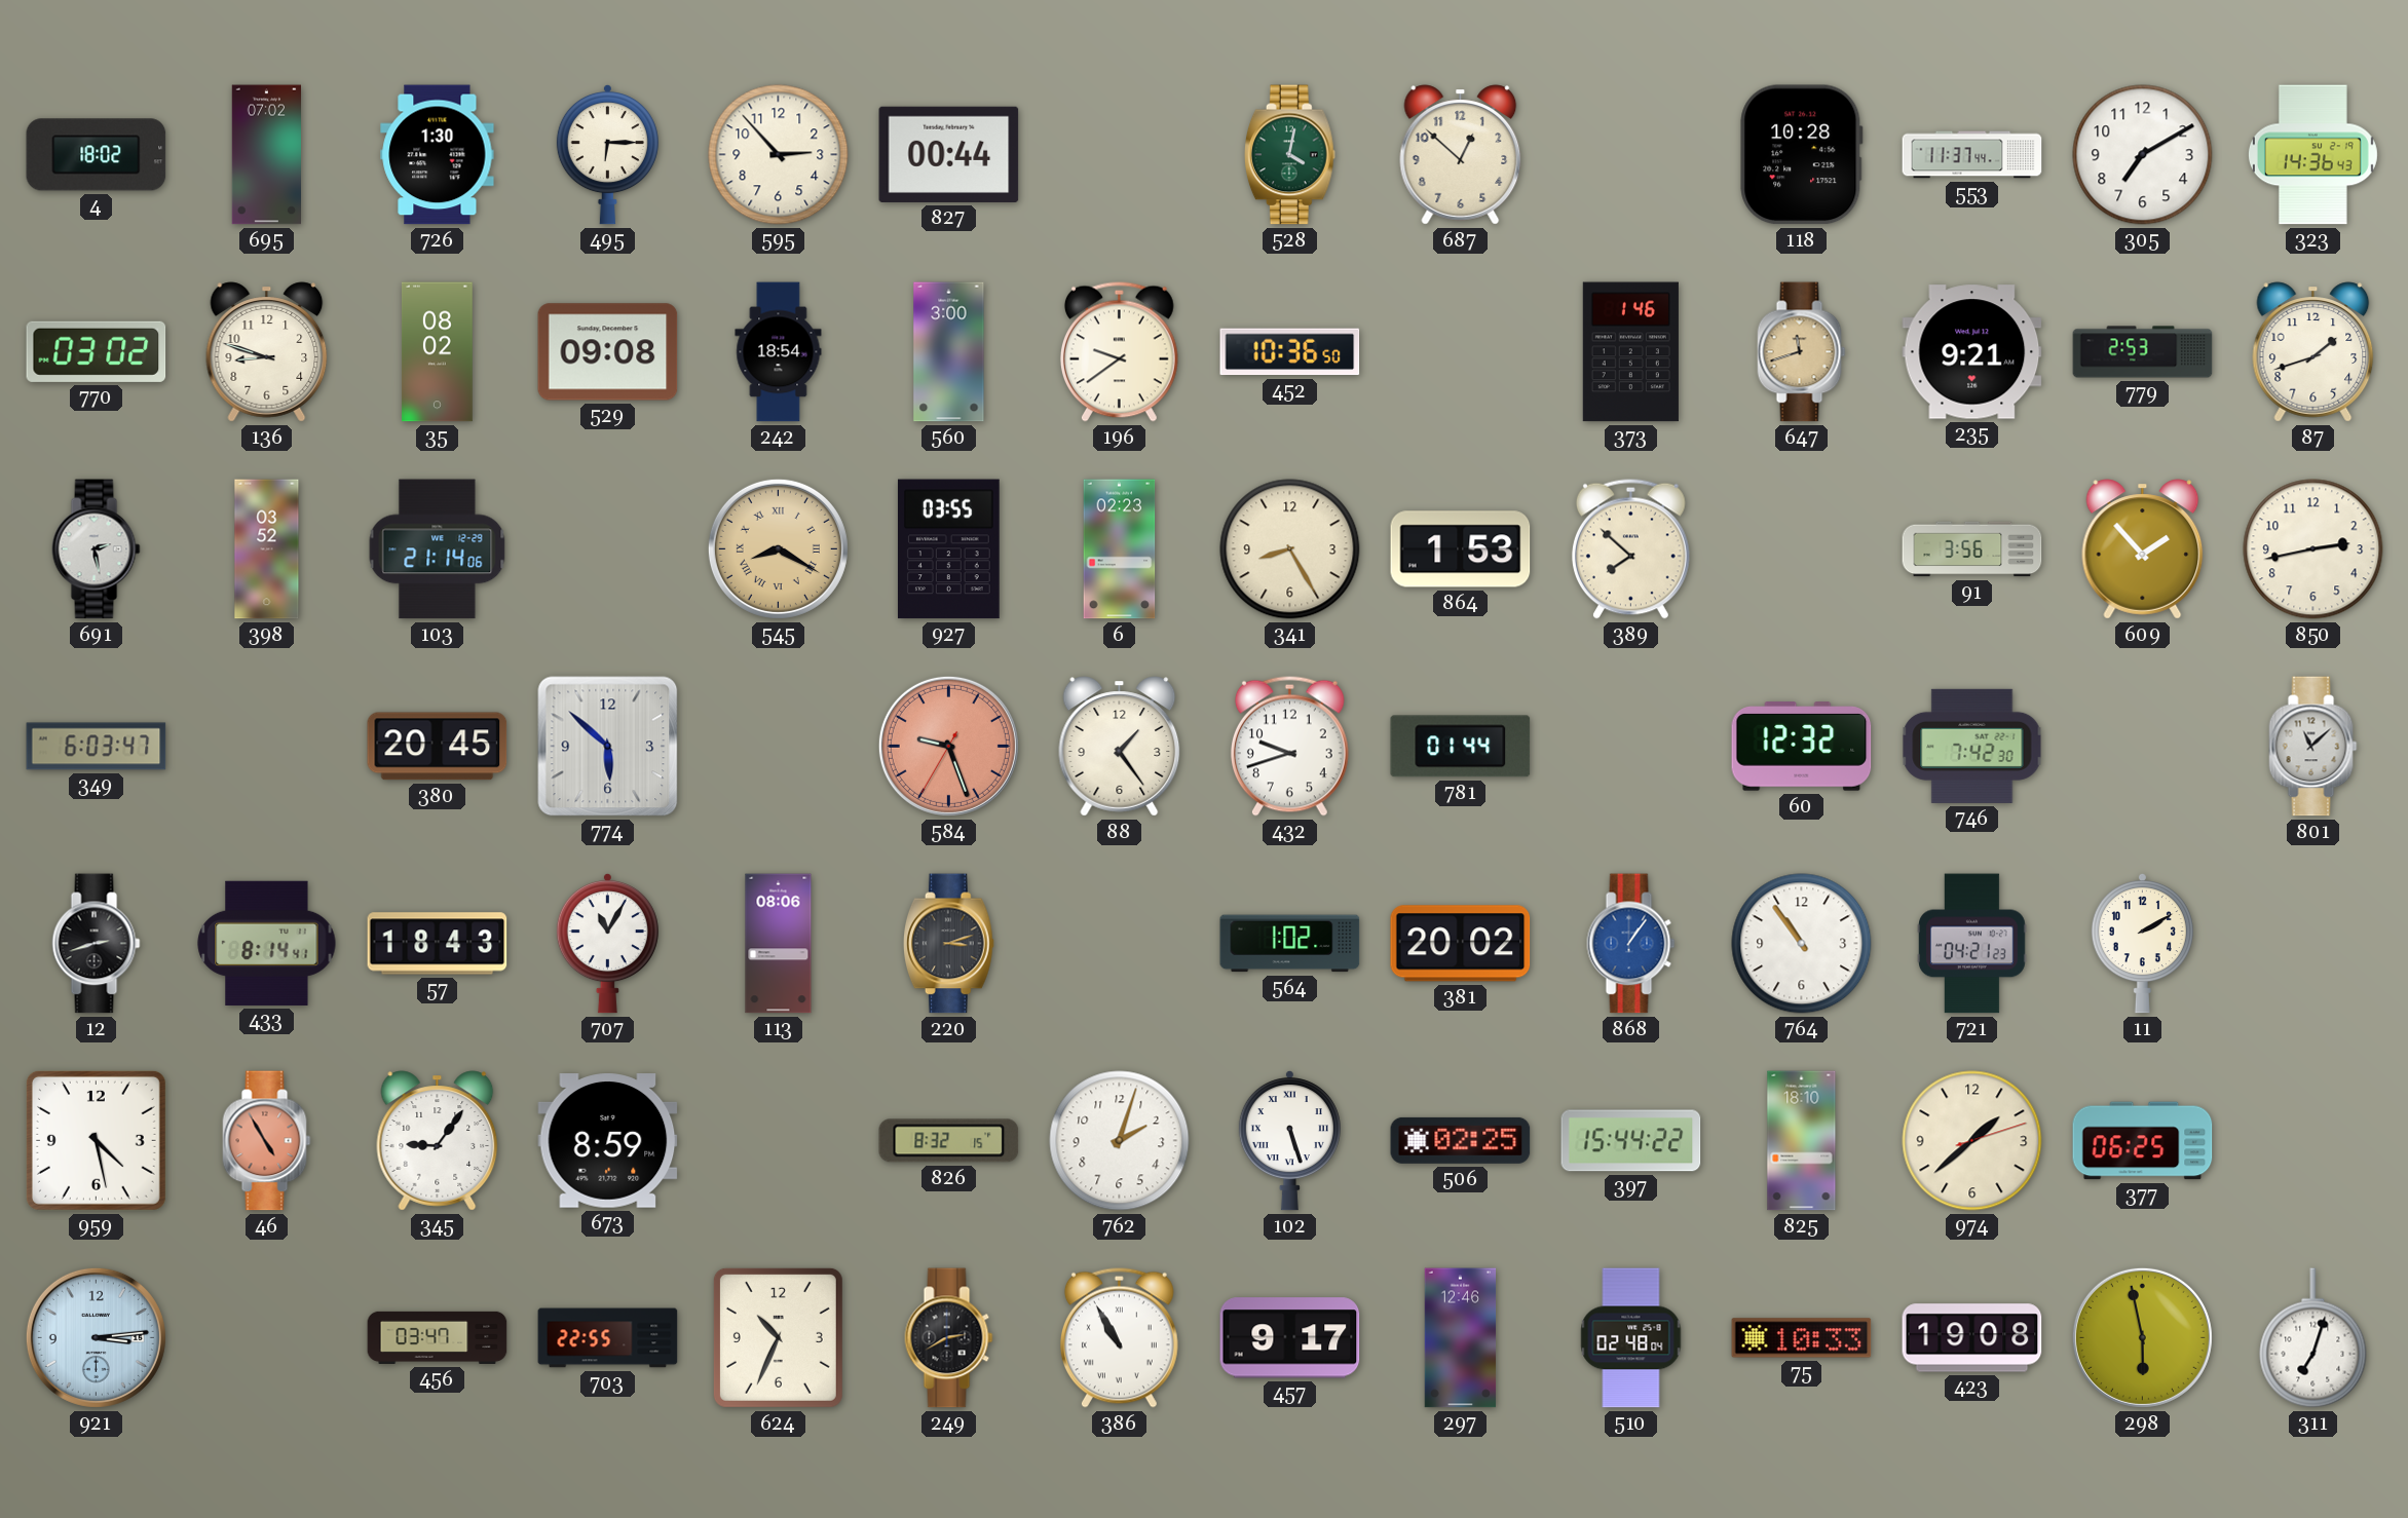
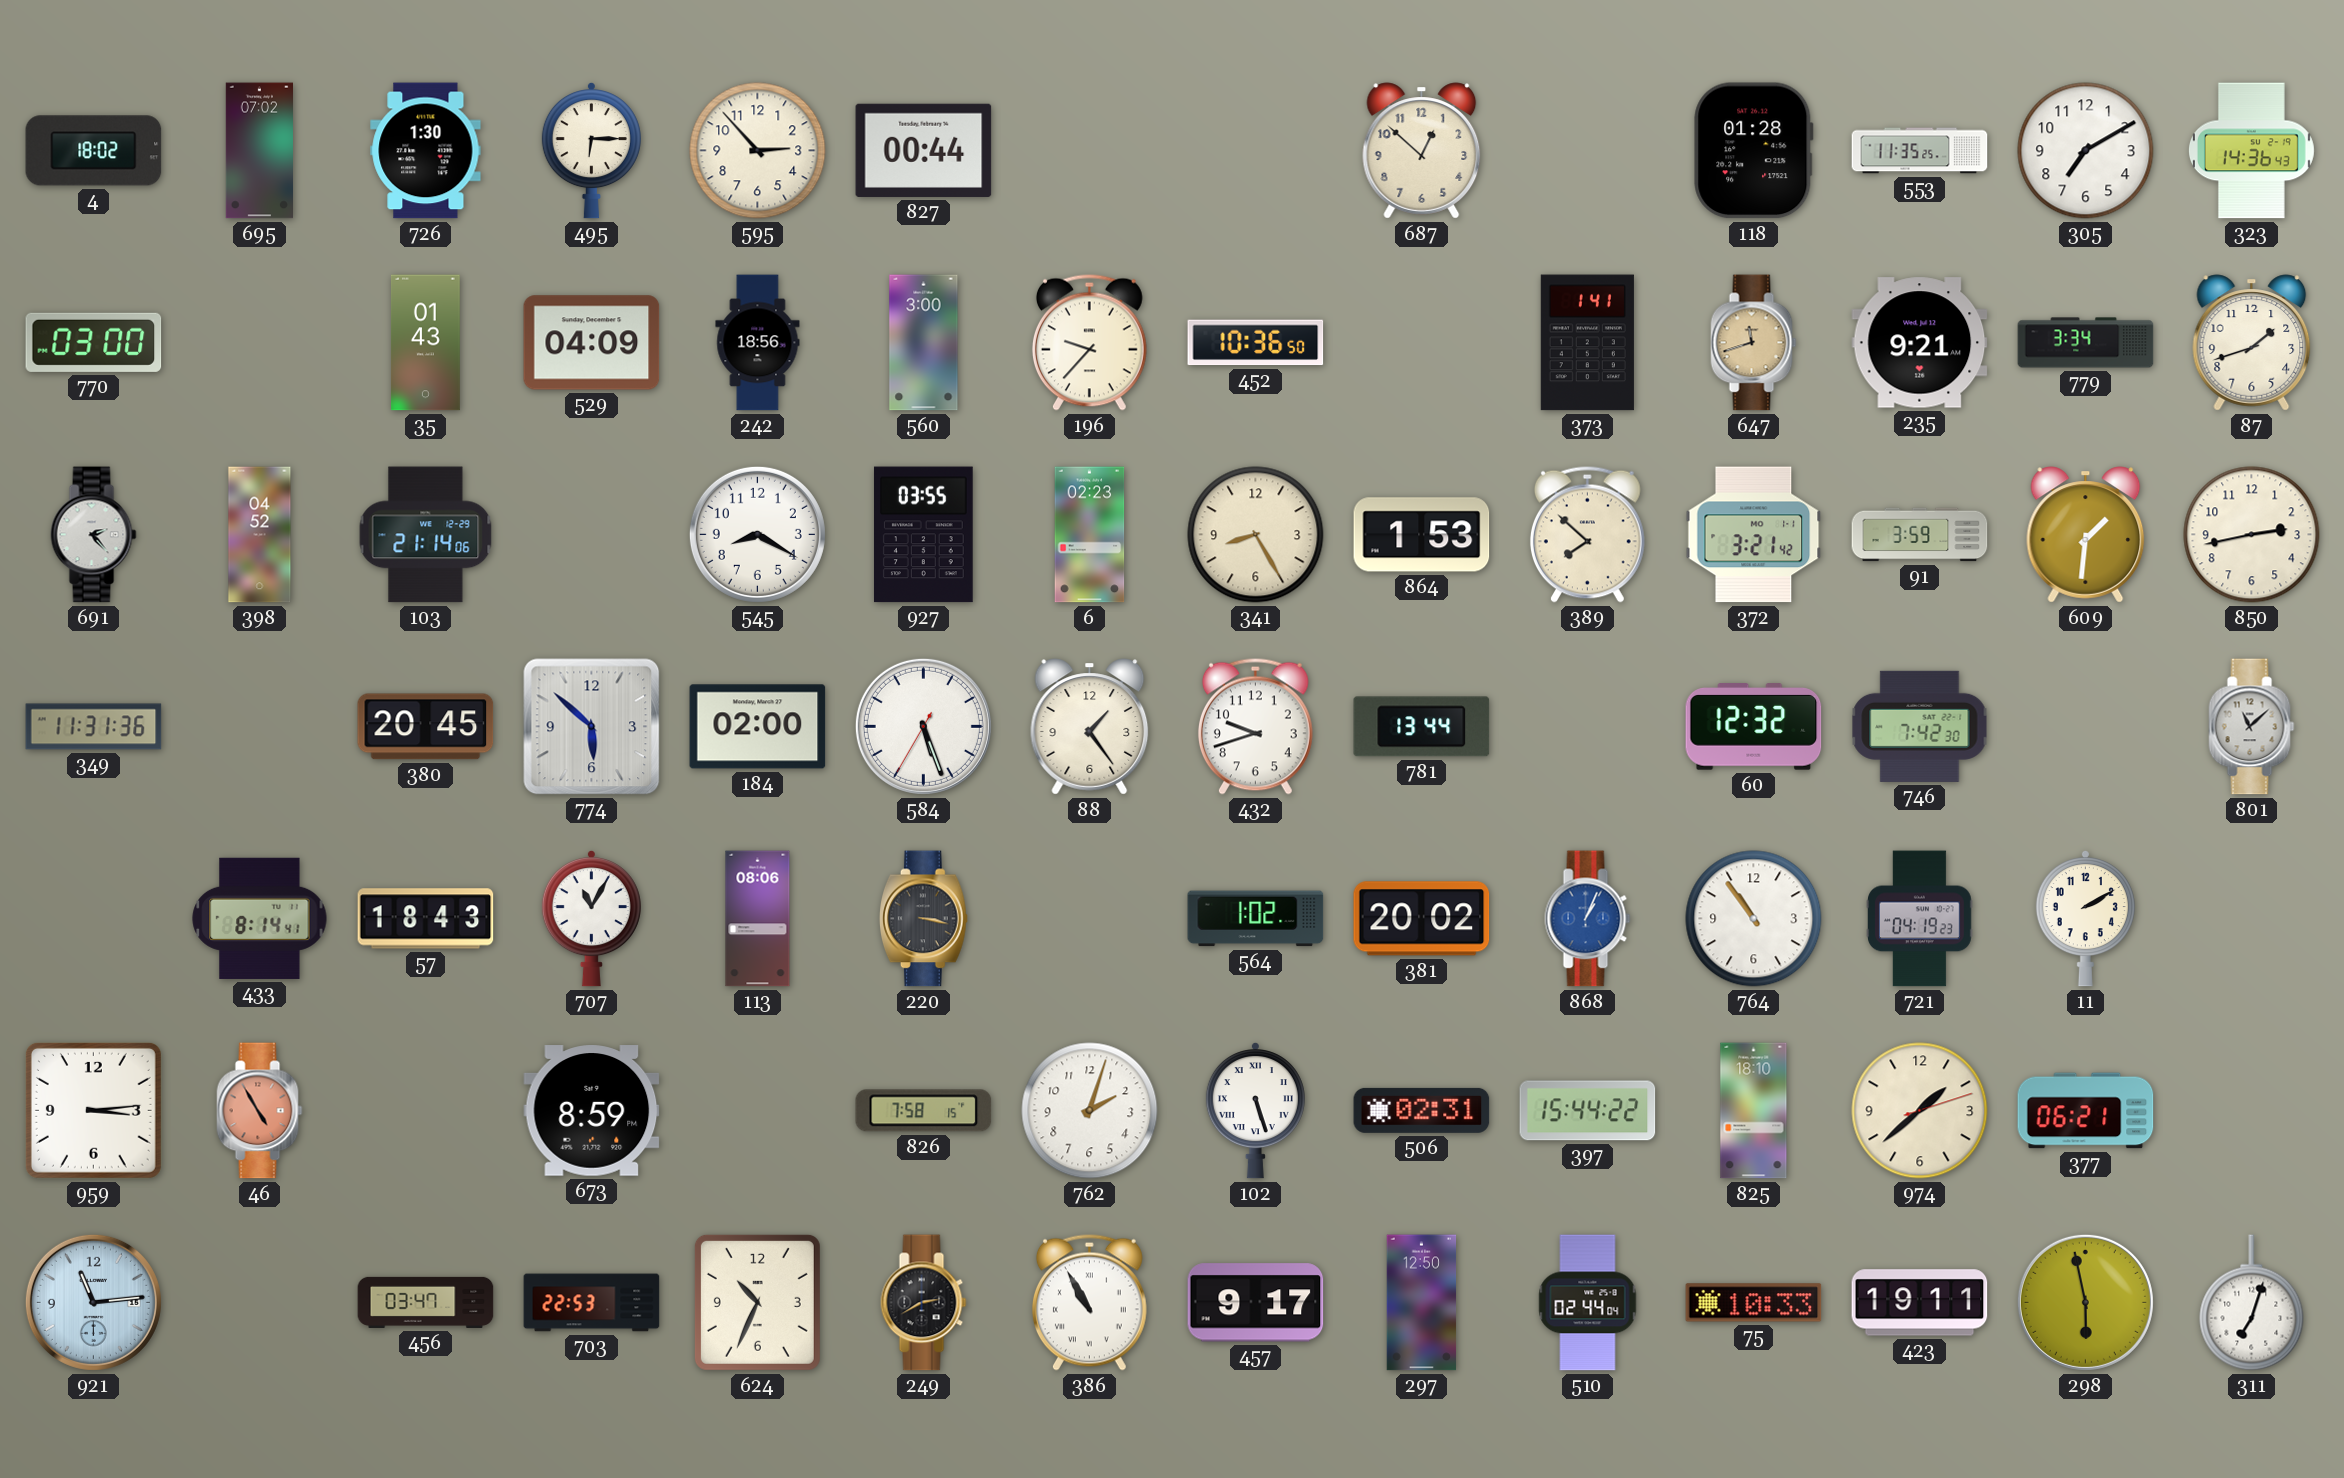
528: 4:02 -> none
118: 10:28 -> 01:28
553: 11:37 -> 11:35
770: 03:02 -> 03:00
136: 8:48 -> none
35: 08:02 -> 01:43
529: 09:08 -> 04:09
242: 18:54 -> 18:56
196: 9:39 -> 9:37
373: 1:46 -> 1:41
779: 2:53 -> 3:34
691: 2:28 -> 2:23
398: 03:52 -> 04:52
545 dial: champagne -> white
545 numerals: Roman -> Arabic
372: none -> 3:21
91: 3:56 -> 3:59
609: 1:53 -> 1:31
349: 6:03 -> 11:31
184: none -> 02:00
584: 9:26 -> 5:26
584 dial: salmon -> white
781: 01:44 -> 13:44
12: 2:42 -> none
220: 3:12 -> 3:17
868: 1:06 -> 1:04
721: 04:21 -> 04:19
959: 4:28 -> 3:14
345: 9:06 -> none
826: 8:32 -> 7:58
506: 02:25 -> 02:31
377: 06:25 -> 06:21
921: 3:14 -> 11:14
703: 22:55 -> 22:53
297: 12:46 -> 12:50
510: 02:48 -> 02:44
423: 19:08 -> 19:11
